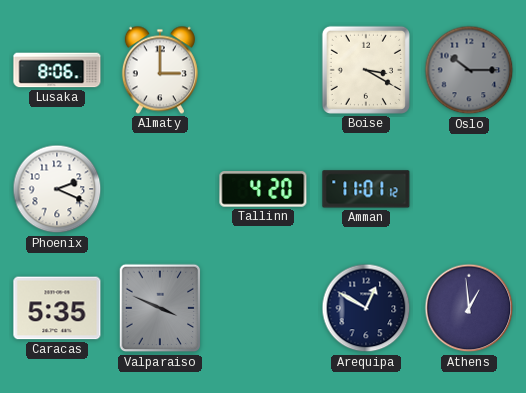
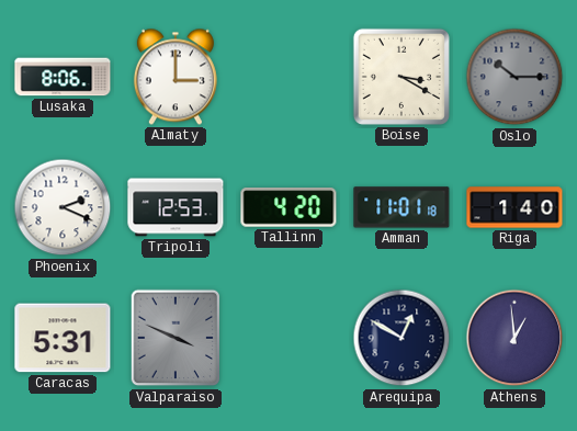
Tripoli: none -> 12:53
Amman: 11:01:12 -> 11:01:18
Riga: none -> 1:40
Caracas: 5:35 -> 5:31
